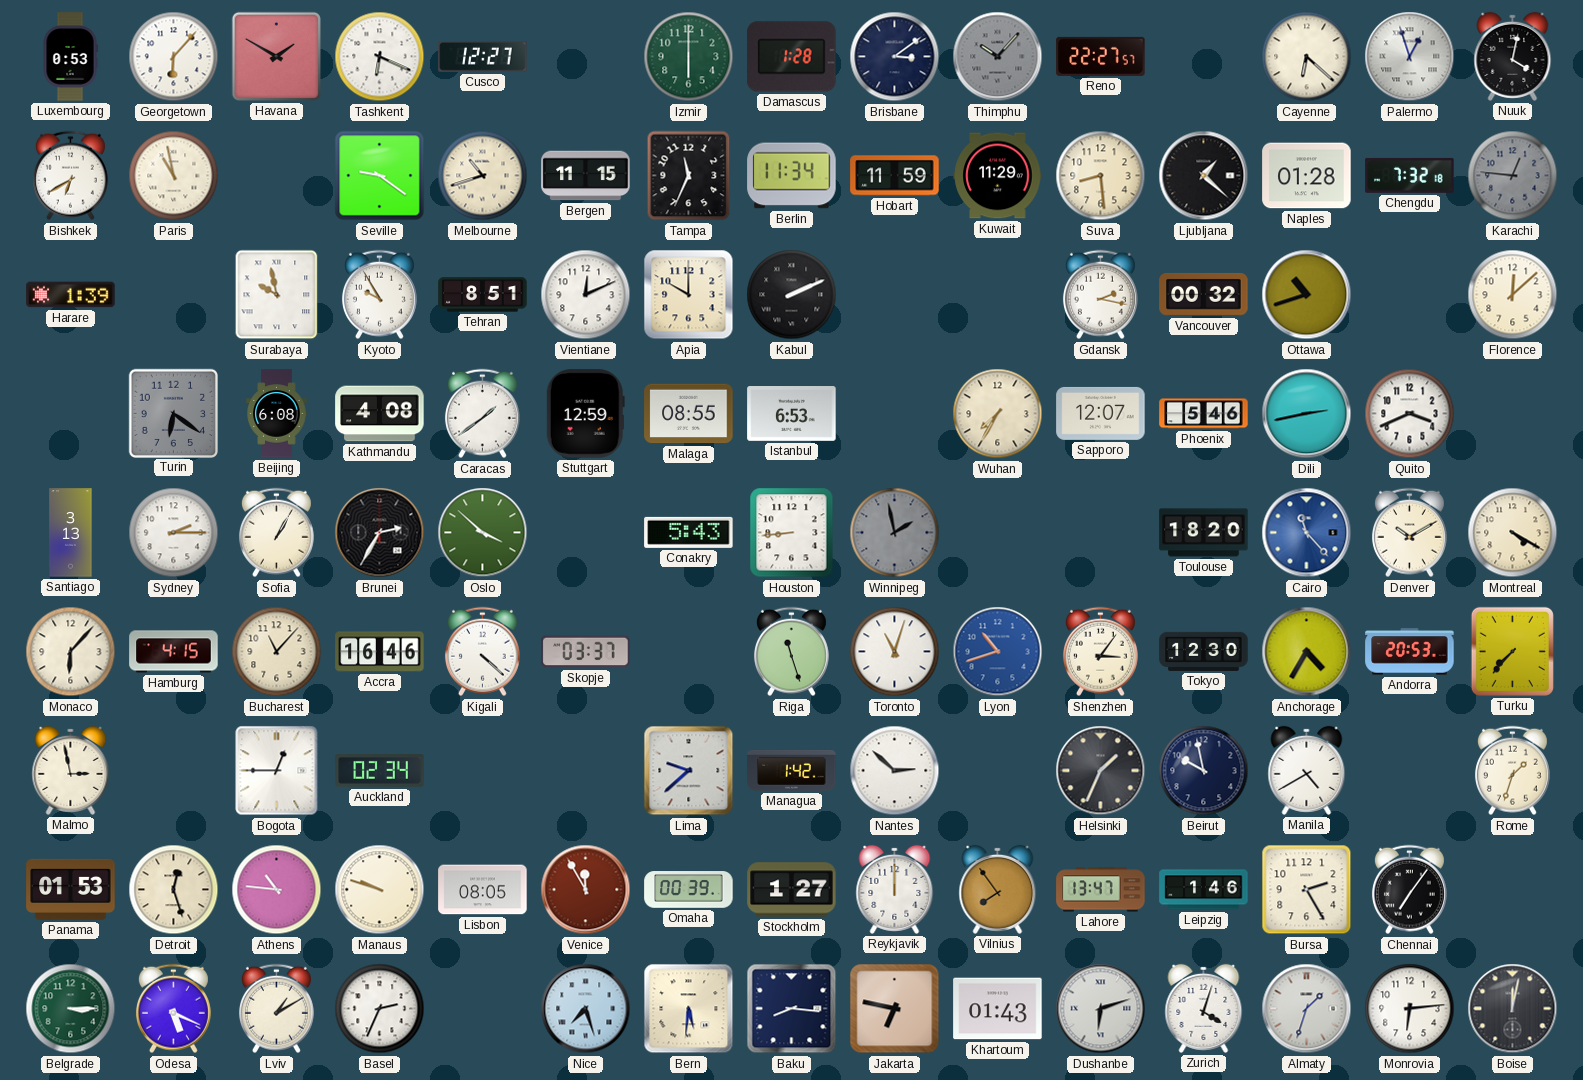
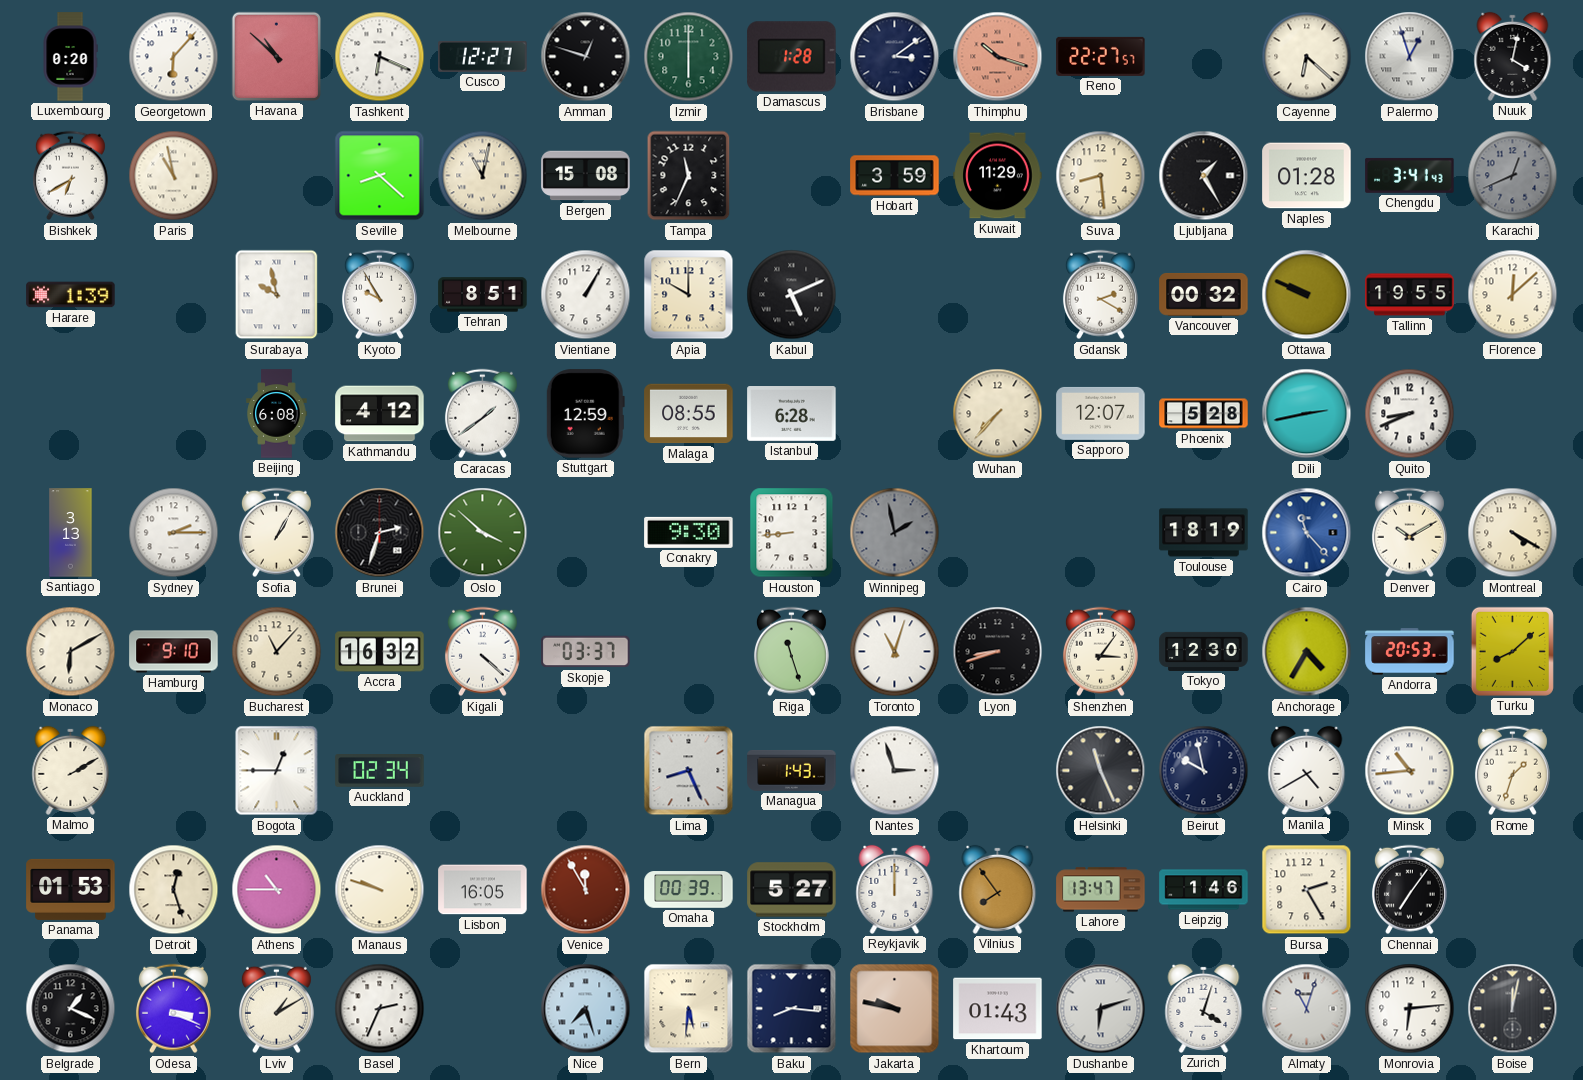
Luxembourg: 0:53 -> 0:20
Havana: 1:50 -> 10:52
Amman: none -> 12:48
Thimphu: 10:07 -> 10:18
Thimphu dial: grey -> salmon
Seville: 9:21 -> 8:22
Melbourne: 10:42 -> 11:02
Bergen: 11:15 -> 15:08
Berlin: 11:34 -> none
Hobart: 11:59 -> 3:59
Ljubljana: 1:22 -> 1:25
Chengdu: 7:32 -> 3:41
Karachi: 12:46 -> 12:41
Vientiane: 12:11 -> 1:05
Kabul: 2:11 -> 5:11
Gdansk: 2:17 -> 2:20
Ottawa: 10:42 -> 9:49
Tallinn: none -> 19:55
Turin: 6:21 -> none
Kathmandu: 4:08 -> 4:12
Istanbul: 6:53 -> 6:28
Wuhan: 7:35 -> 7:37
Phoenix: 5:46 -> 5:28
Quito: 3:41 -> 8:41
Brunei: 2:35 -> 2:33
Conakry: 5:43 -> 9:30
Toulouse: 18:20 -> 18:19
Monaco: 6:07 -> 6:10
Hamburg: 4:15 -> 9:10
Accra: 16:46 -> 16:32
Lyon: 10:42 -> 8:42
Lyon dial: blue -> black
Turku: 7:37 -> 8:08
Malmo: 2:58 -> 2:10
Lima: 9:38 -> 8:26
Managua: 1:42 -> 1:43
Nantes: 2:52 -> 2:57
Helsinki: 1:34 -> 11:26
Minsk: none -> 10:44
Athens: 10:46 -> 10:45
Lisbon: 08:05 -> 16:05
Stockholm: 1:27 -> 5:27
Belgrade: 3:15 -> 1:19
Belgrade dial: green -> black
Odesa: 5:19 -> 3:19
Jakarta: 6:47 -> 9:47
Almaty: 1:33 -> 11:03
